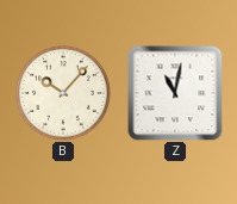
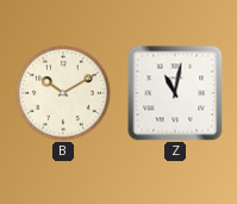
B: 10:07 -> 10:10
